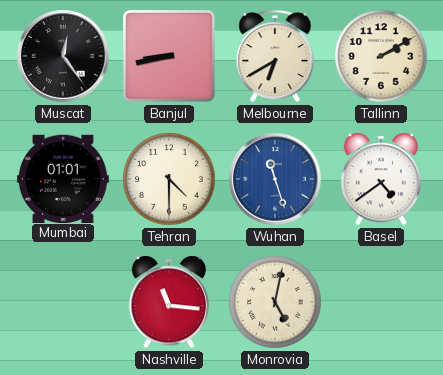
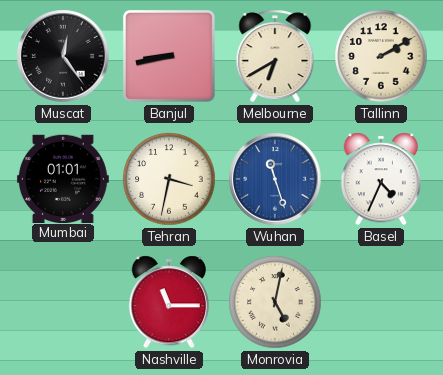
Tehran: 4:30 -> 3:32
Basel: 4:39 -> 4:34
Nashville: 11:16 -> 11:15
